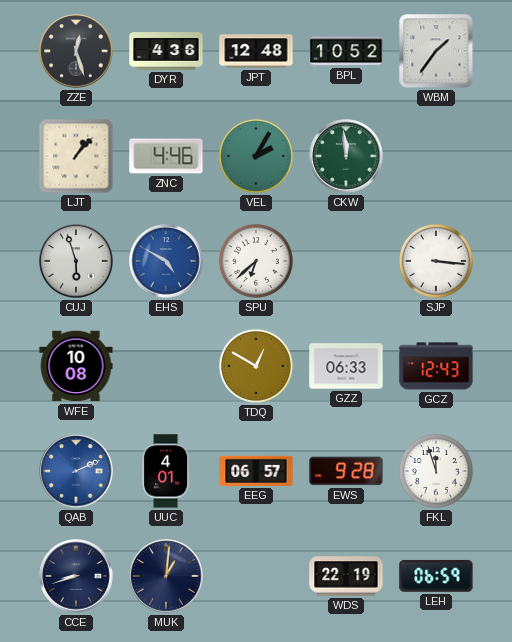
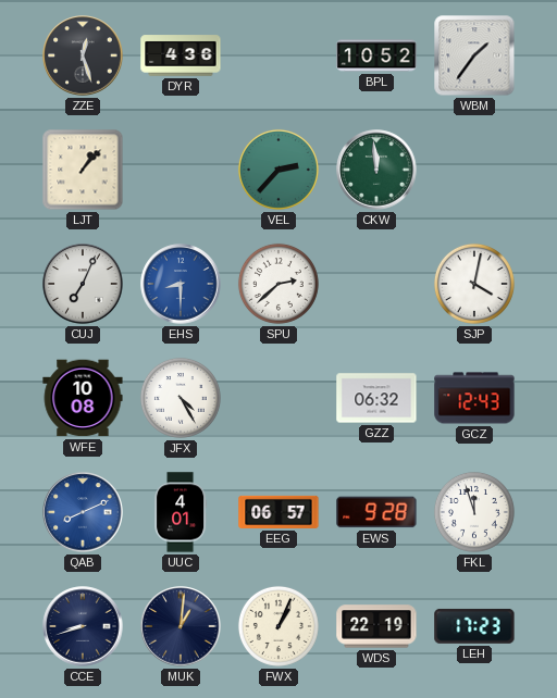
JPT: 12:48 -> none
ZNC: 4:46 -> none
VEL: 2:05 -> 2:37
CUJ: 5:57 -> 7:04
EHS: 4:50 -> 8:30
SPU: 6:38 -> 2:38
SJP: 3:16 -> 4:02
JFX: none -> 4:25
TDQ: 12:50 -> none
GZZ: 06:33 -> 06:32
QAB: 2:11 -> 8:11
FWX: none -> 1:04
LEH: 06:59 -> 17:23
